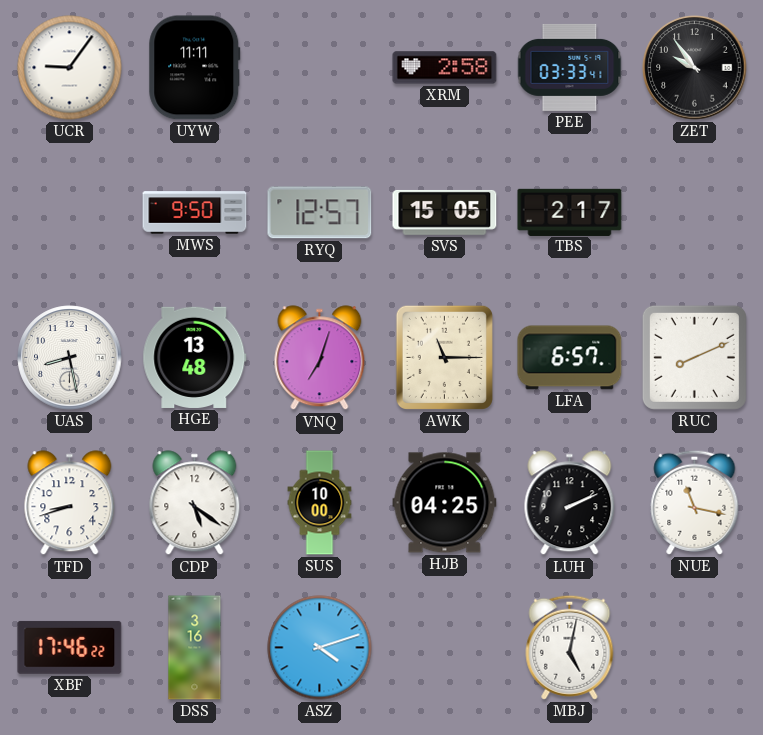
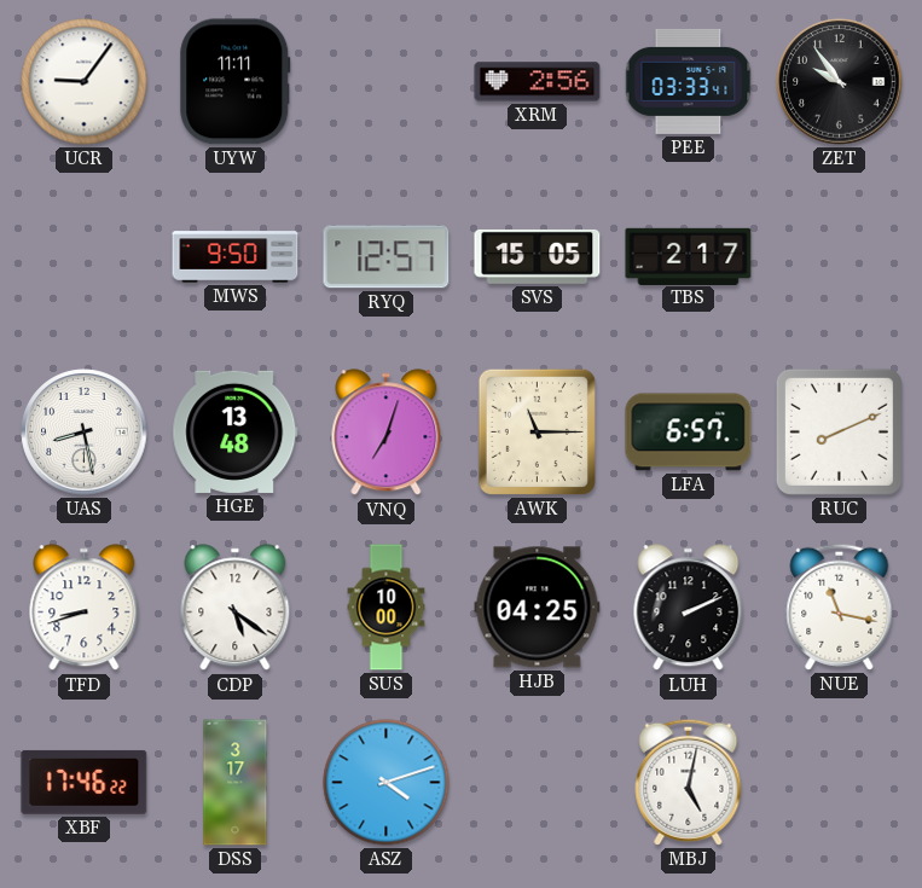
XRM: 2:58 -> 2:56
DSS: 3:16 -> 3:17
